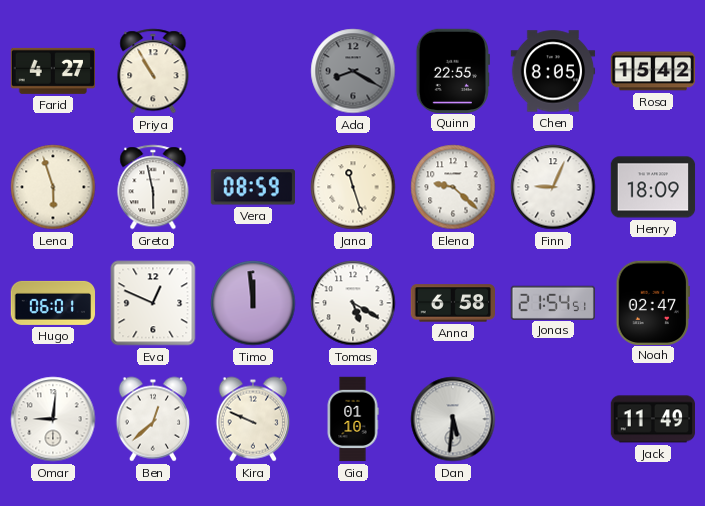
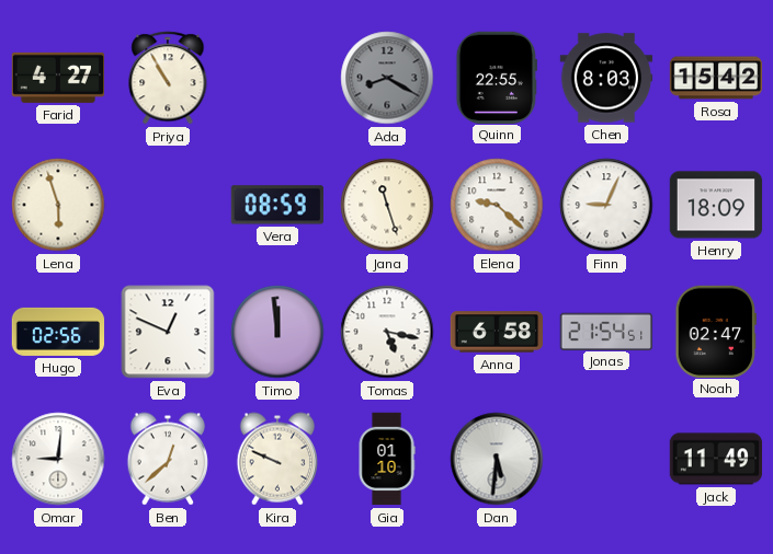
Chen: 8:05 -> 8:03
Greta: 5:58 -> none
Hugo: 06:01 -> 02:56
Tomas: 5:20 -> 5:17
